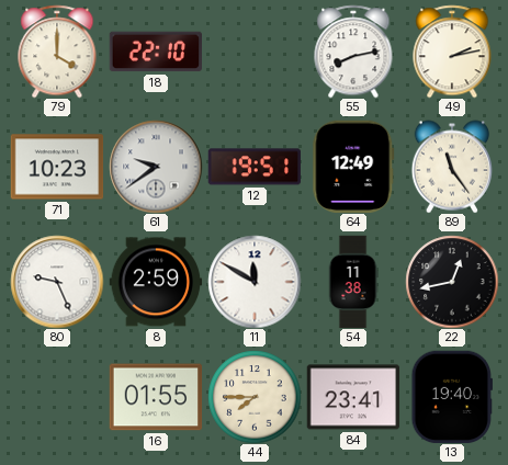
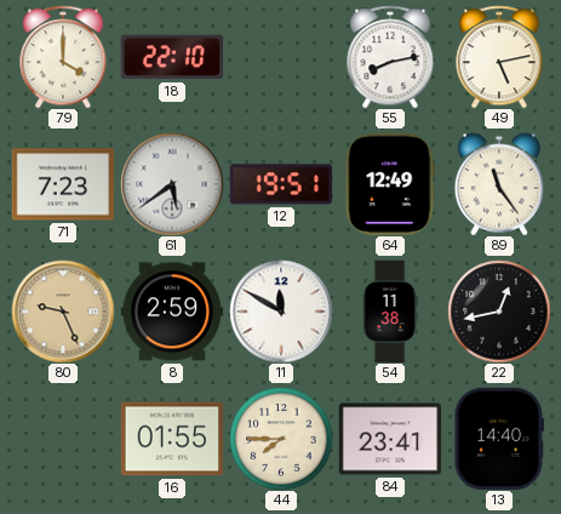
49: 2:13 -> 5:13
71: 10:23 -> 7:23
61: 9:39 -> 5:39
80 dial: white -> champagne
13: 19:40 -> 14:40
